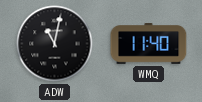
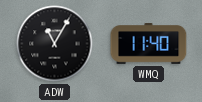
ADW: 11:02 -> 11:05
